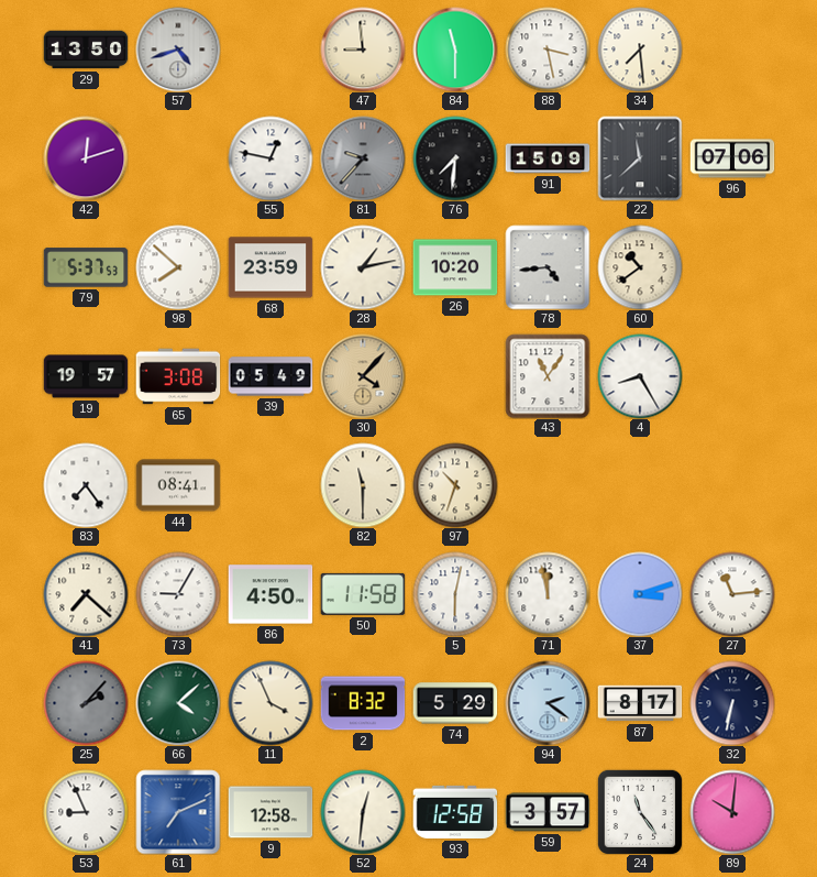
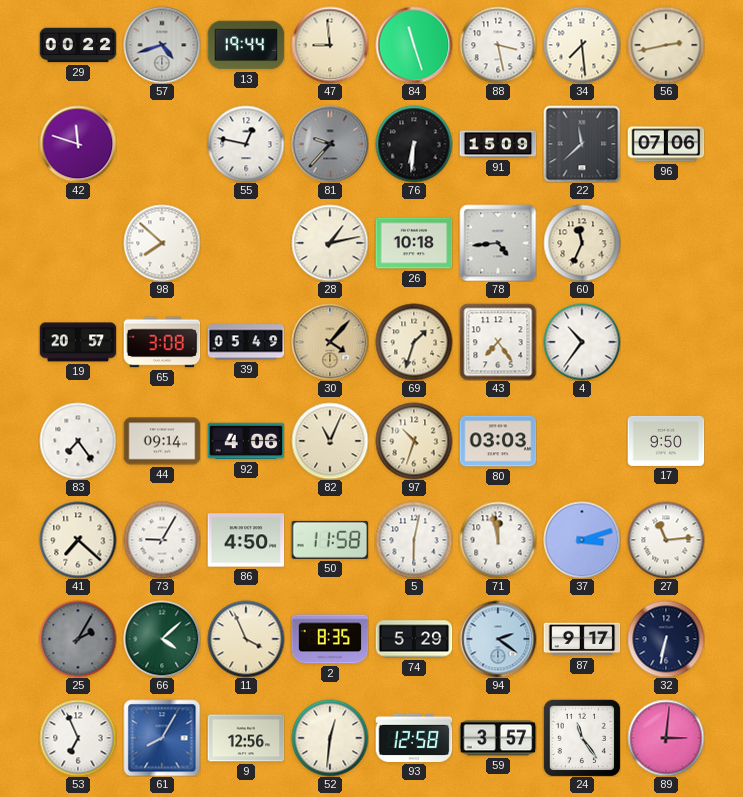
29: 13:50 -> 00:22
13: none -> 19:44
84: 11:30 -> 11:27
56: none -> 2:43
42: 12:12 -> 11:48
76: 7:31 -> 6:31
79: 5:37 -> none
68: 23:59 -> none
26: 10:20 -> 10:18
60: 10:39 -> 11:34
19: 19:57 -> 20:57
69: none -> 1:33
43: 11:06 -> 7:24
4: 8:25 -> 10:36
44: 08:41 -> 09:14
92: none -> 4:06
82: 11:30 -> 11:04
80: none -> 03:03
17: none -> 9:50
25: 2:07 -> 2:05
2: 8:32 -> 8:35
87: 8:17 -> 9:17
53: 8:56 -> 6:56
61: 7:11 -> 8:05
9: 12:58 -> 12:56
89: 10:01 -> 3:01
